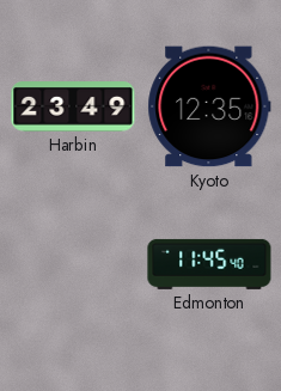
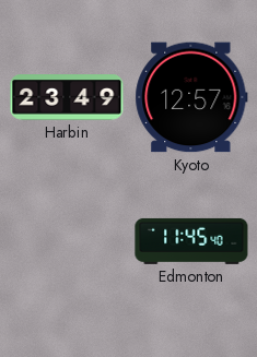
Kyoto: 12:35 -> 12:57
